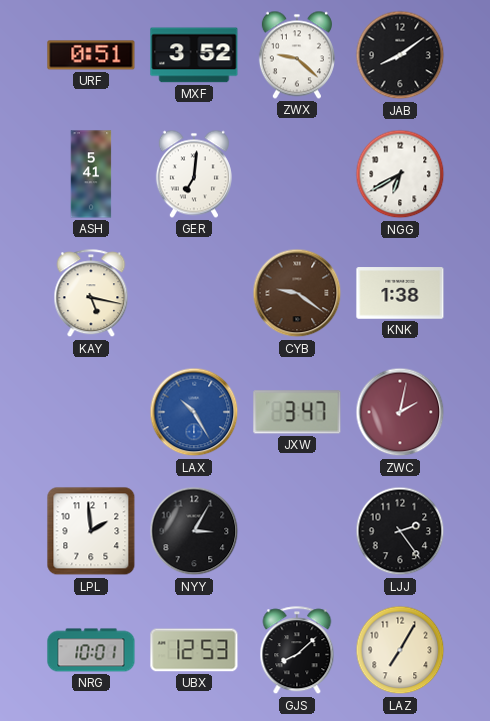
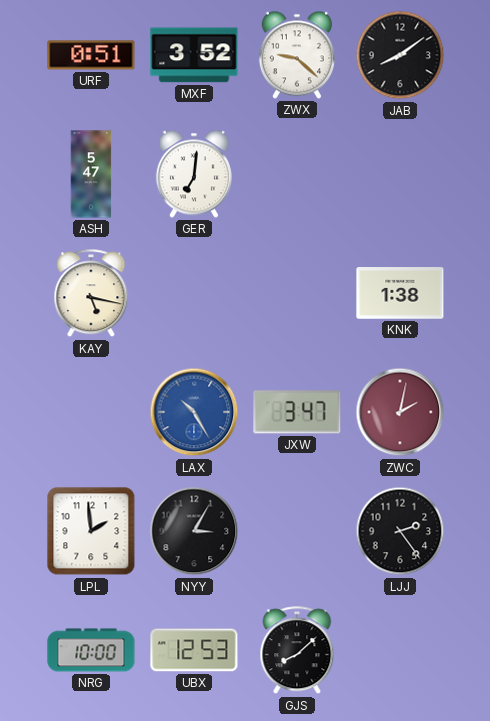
ASH: 5:41 -> 5:47
NGG: 6:40 -> none
CYB: 9:21 -> none
NRG: 10:01 -> 10:00
LAZ: 7:05 -> none
